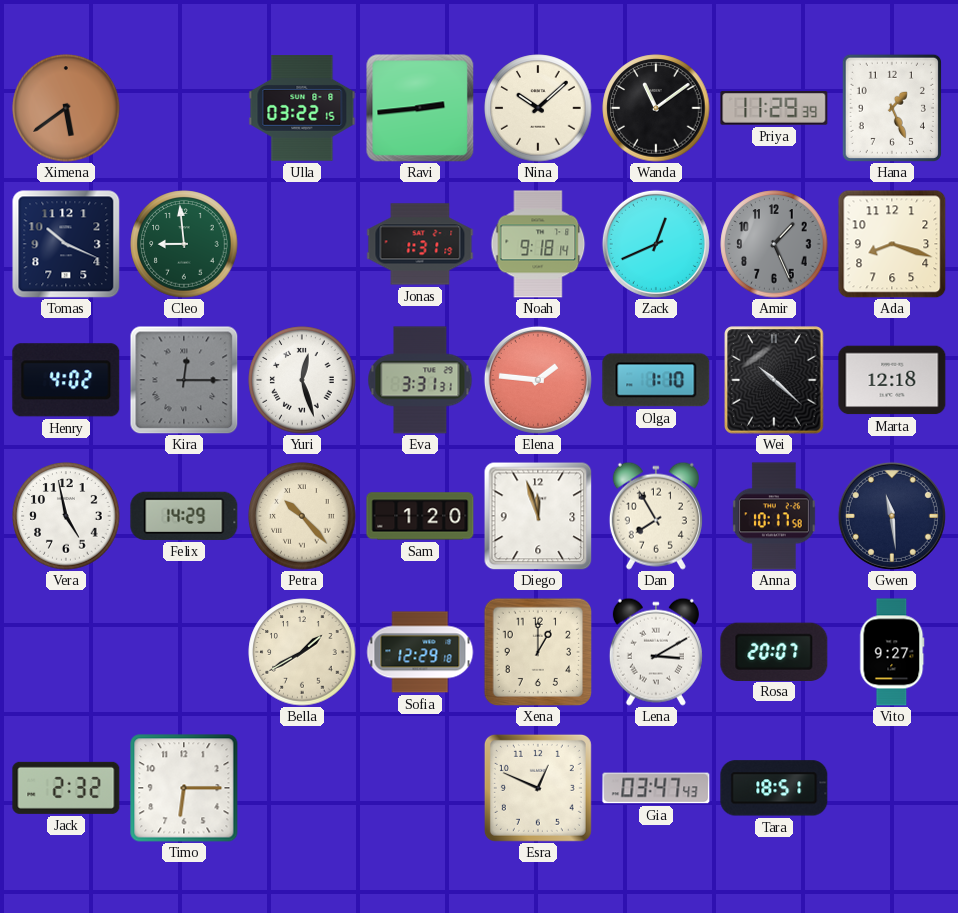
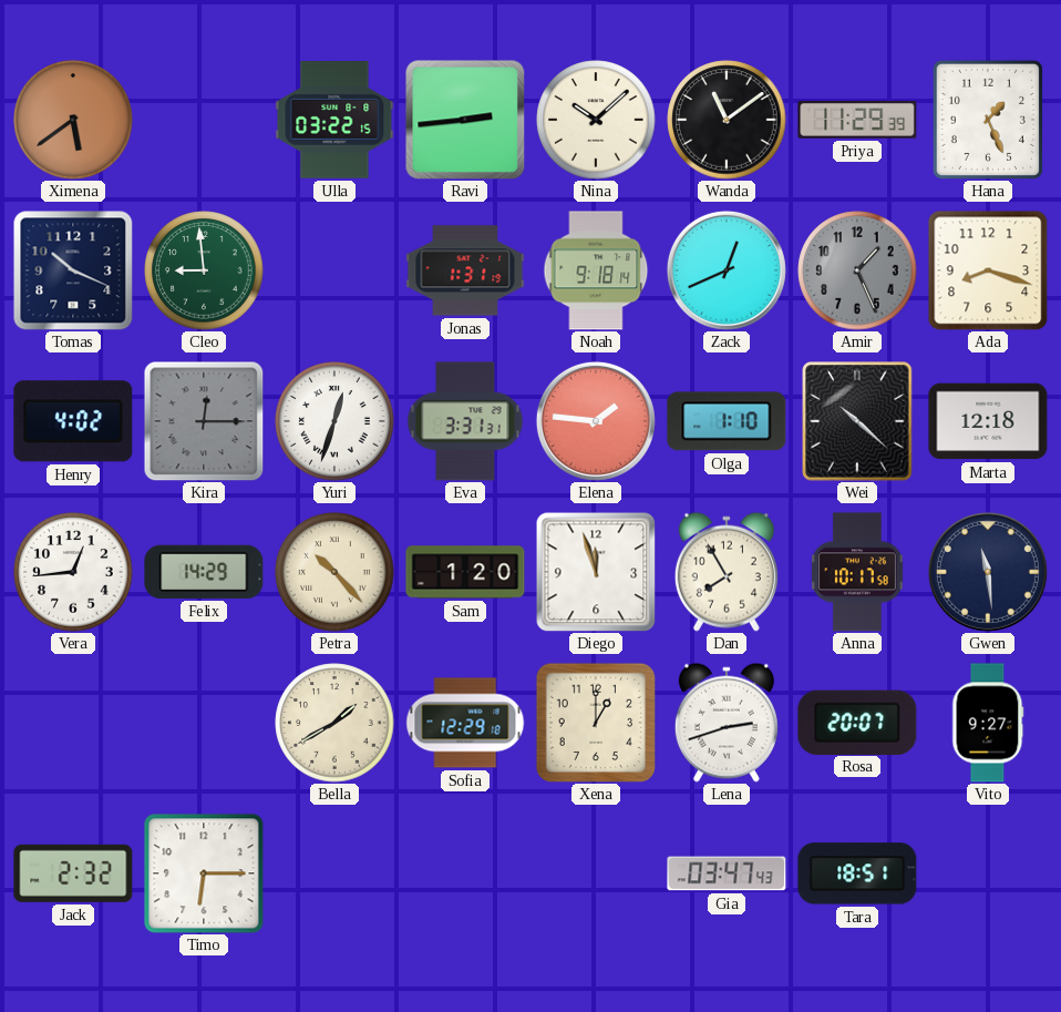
Yuri: 12:27 -> 12:33
Vera: 4:58 -> 12:44
Lena: 3:10 -> 2:42
Esra: 12:49 -> none
